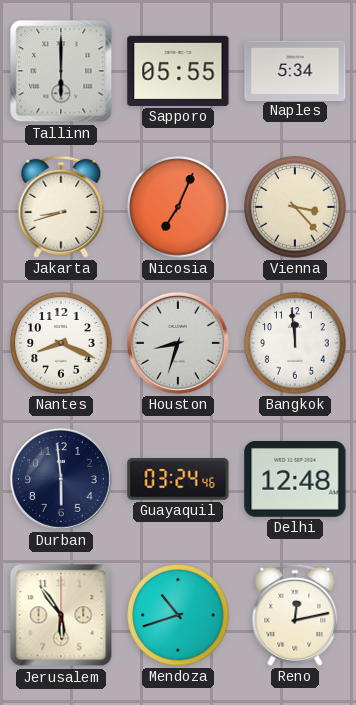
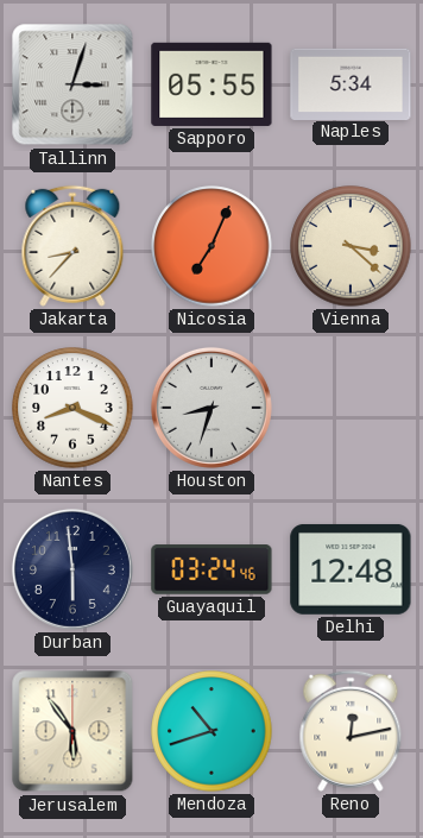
Tallinn: 6:00 -> 3:03
Jakarta: 8:42 -> 8:37
Vienna: 3:23 -> 3:22
Bangkok: 11:59 -> none
